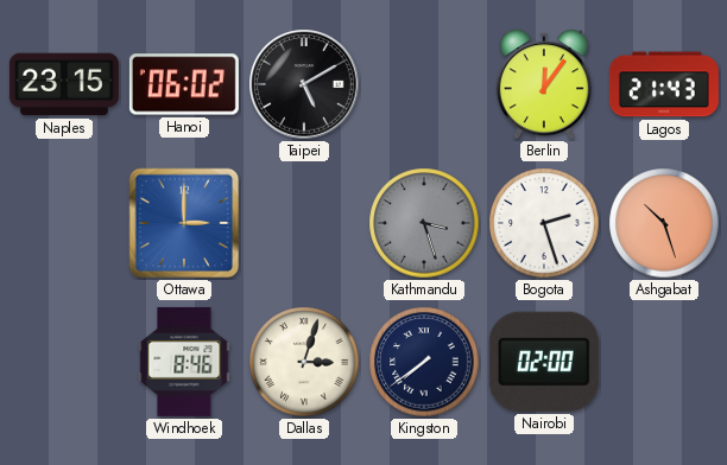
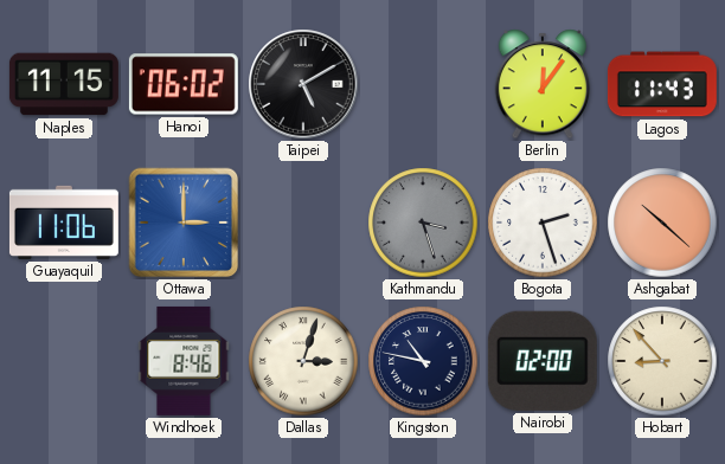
Naples: 23:15 -> 11:15
Lagos: 21:43 -> 11:43
Guayaquil: none -> 11:06
Ashgabat: 10:27 -> 10:22
Kingston: 7:39 -> 10:47
Hobart: none -> 8:53
